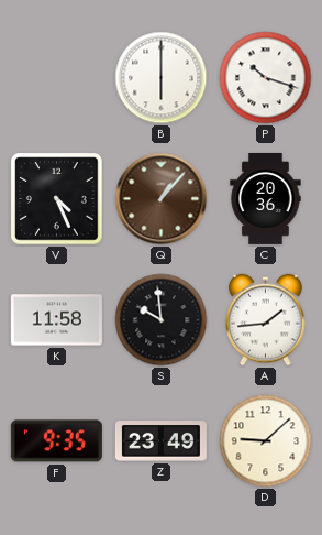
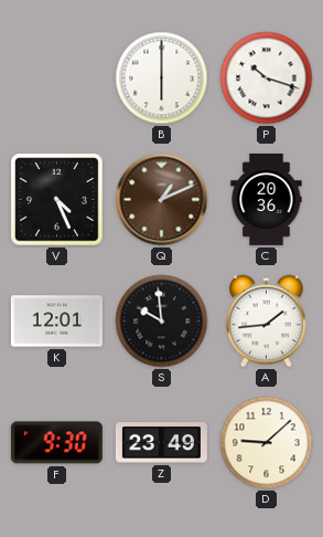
Q: 1:07 -> 1:11
K: 11:58 -> 12:01
F: 9:35 -> 9:30
